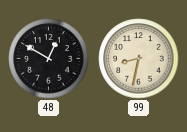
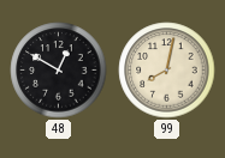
99: 8:32 -> 8:02
